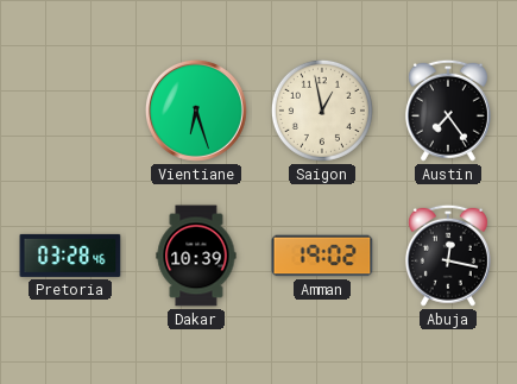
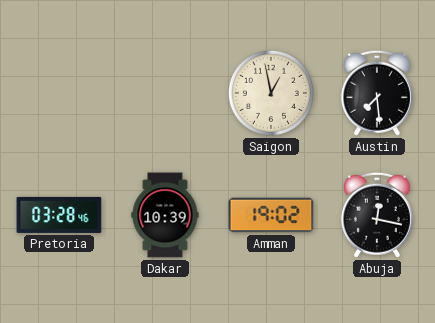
Vientiane: 6:27 -> none
Austin: 7:24 -> 7:29
